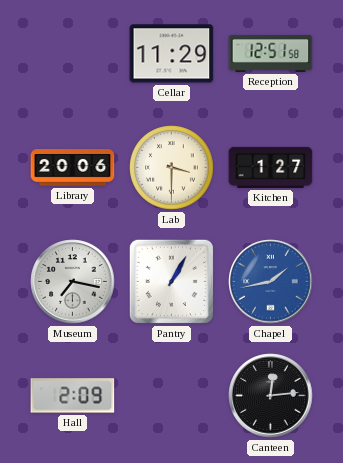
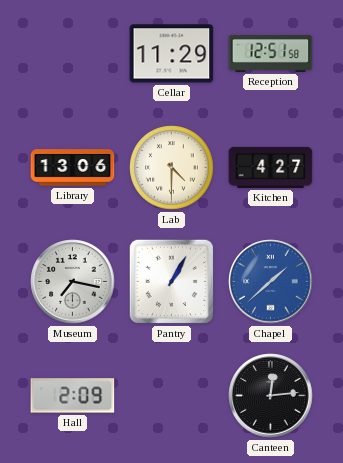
Library: 20:06 -> 13:06
Lab: 3:30 -> 4:30
Kitchen: 1:27 -> 4:27
Chapel: 1:43 -> 1:38
